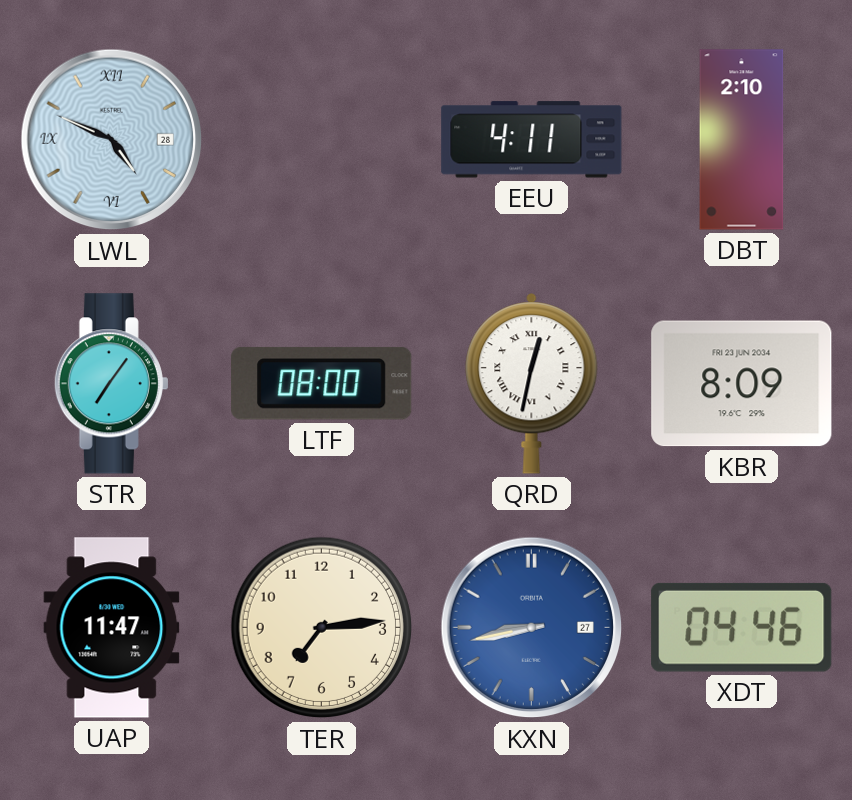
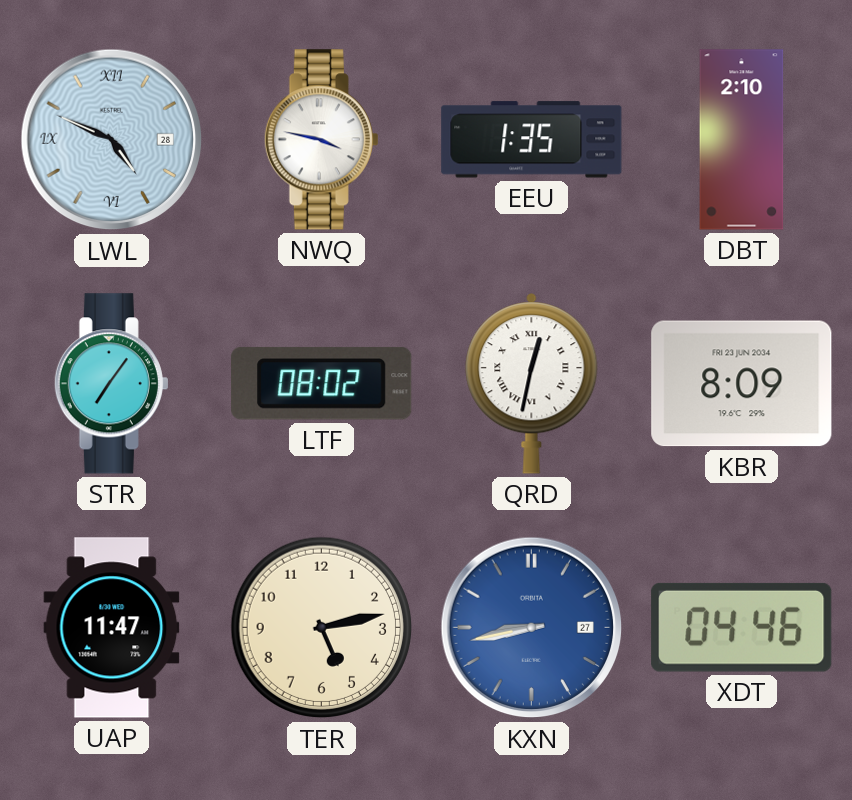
NWQ: none -> 3:47
EEU: 4:11 -> 1:35
LTF: 08:00 -> 08:02
TER: 7:14 -> 5:13
